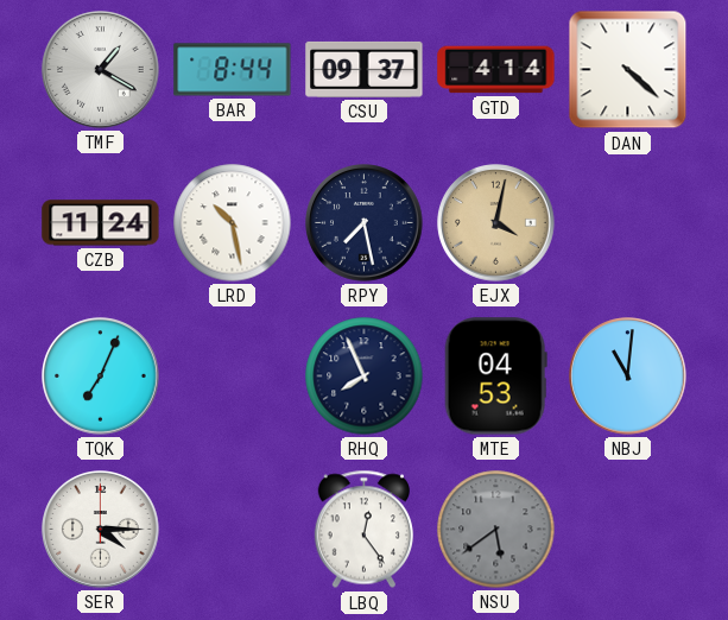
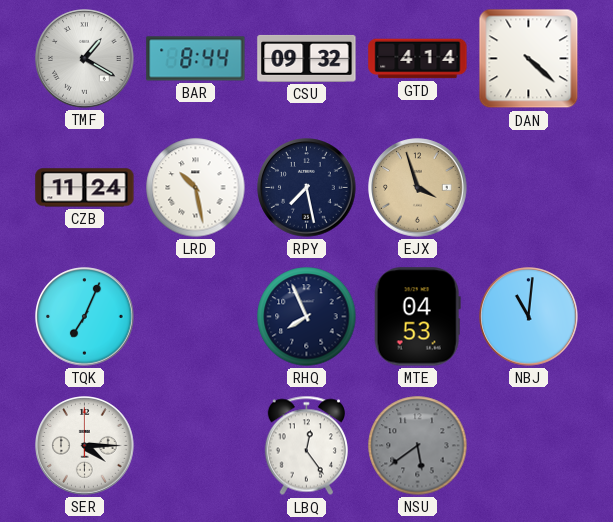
CSU: 09:37 -> 09:32
EJX: 4:02 -> 3:57
